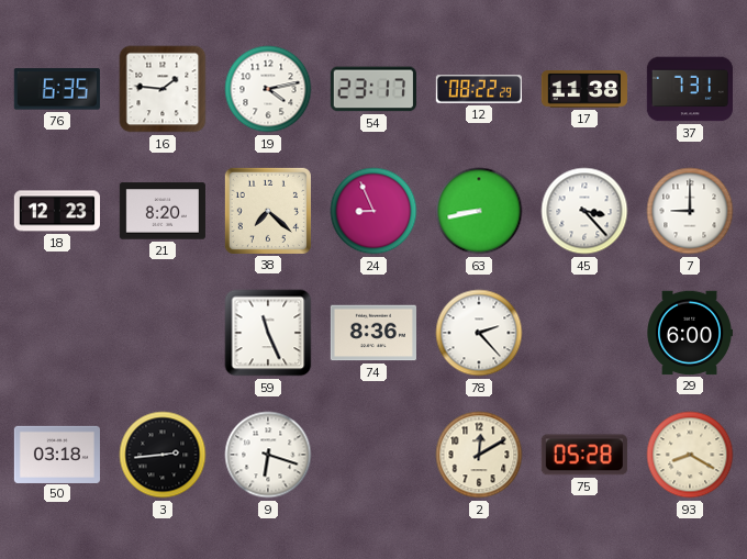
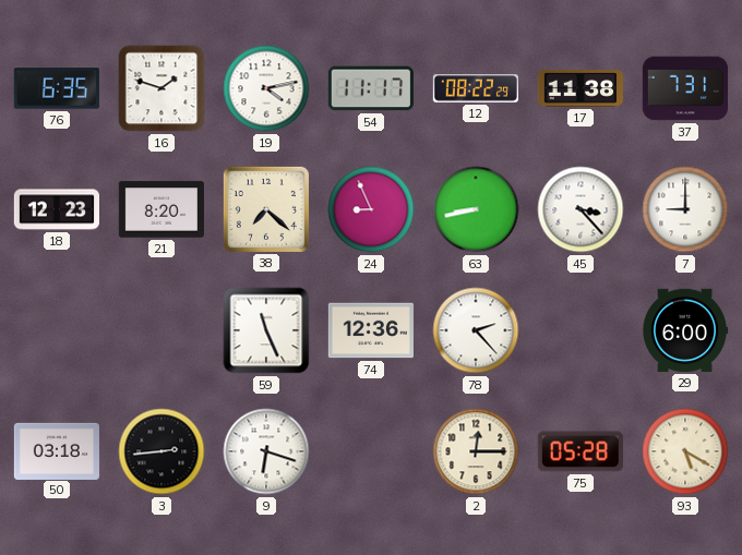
16: 1:46 -> 1:48
54: 23:17 -> 11:17
74: 8:36 -> 12:36
2: 12:10 -> 12:15
93: 8:20 -> 5:20
